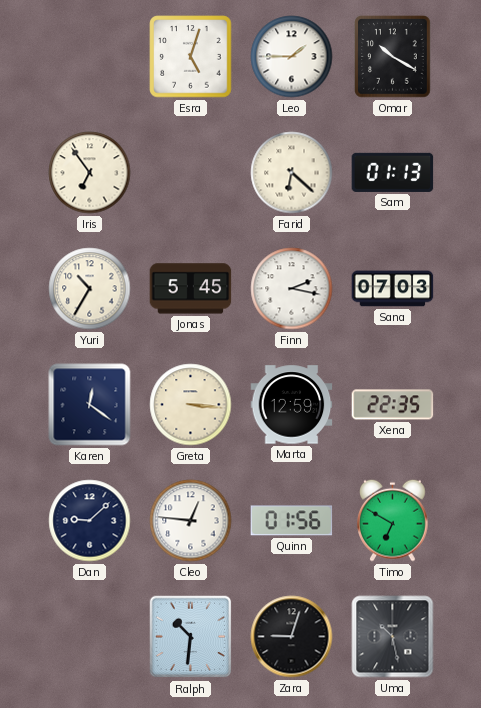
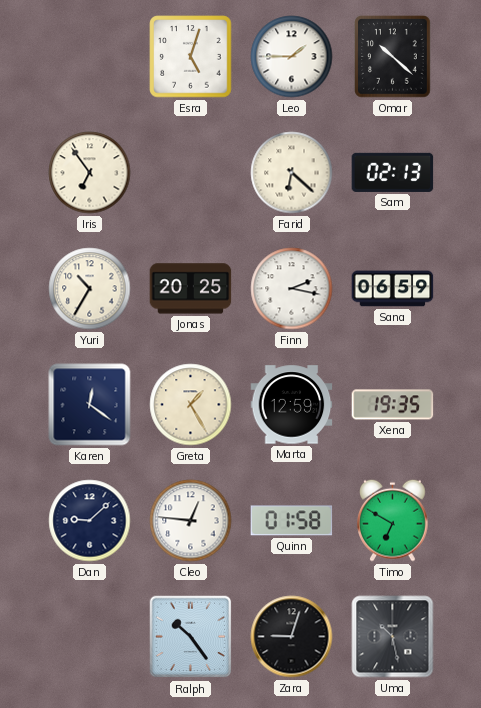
Omar: 10:20 -> 10:22
Sam: 01:13 -> 02:13
Jonas: 5:45 -> 20:25
Sana: 07:03 -> 06:59
Greta: 3:16 -> 1:25
Xena: 22:35 -> 19:35
Quinn: 01:56 -> 01:58
Ralph: 10:31 -> 10:24
